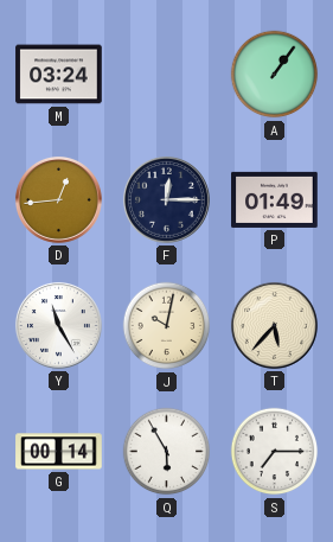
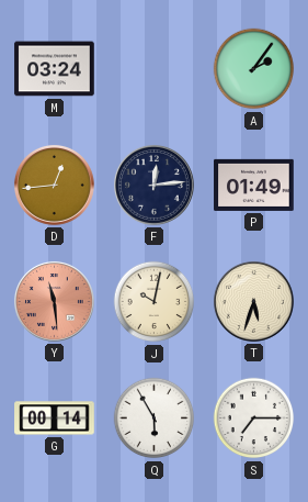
A: 1:06 -> 2:06
F: 12:15 -> 12:14
Y: 11:25 -> 11:29
Y dial: white -> salmon
T: 5:37 -> 5:33
